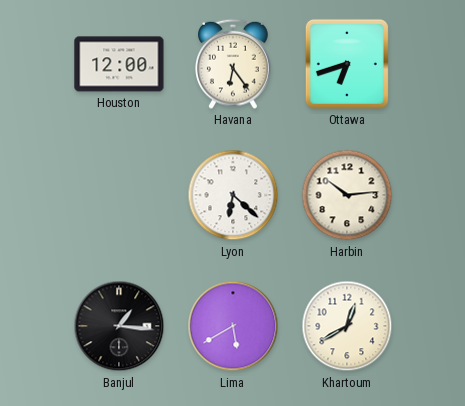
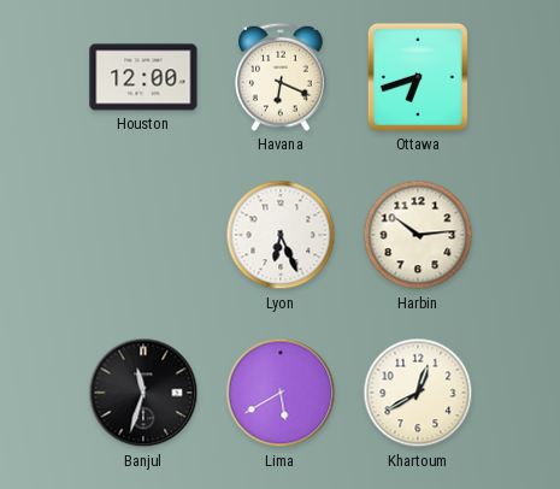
Havana: 6:24 -> 6:19
Lyon: 6:22 -> 6:26
Banjul: 1:16 -> 11:33
